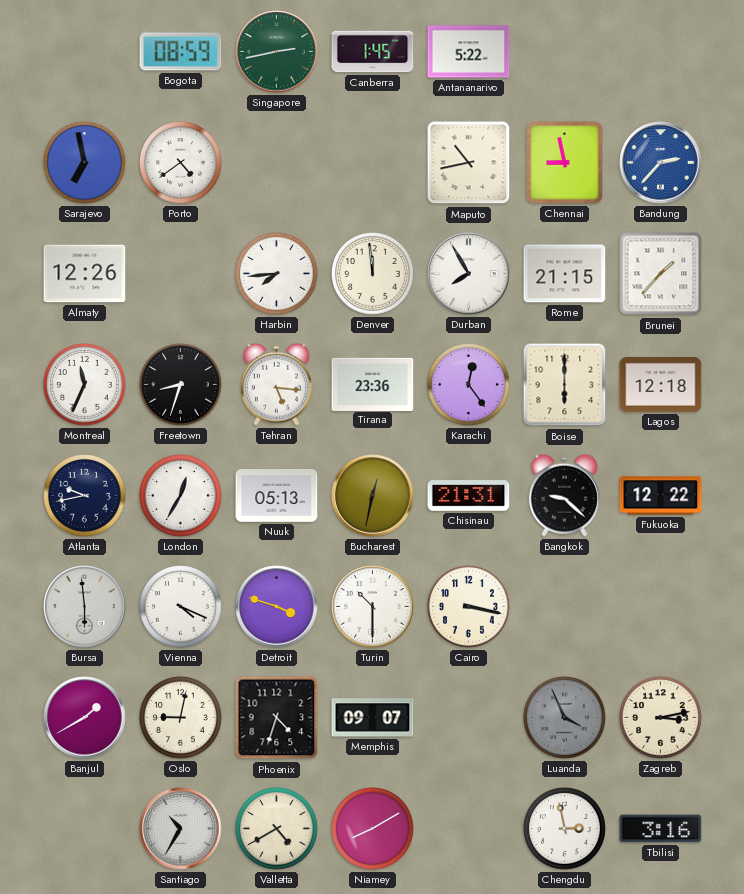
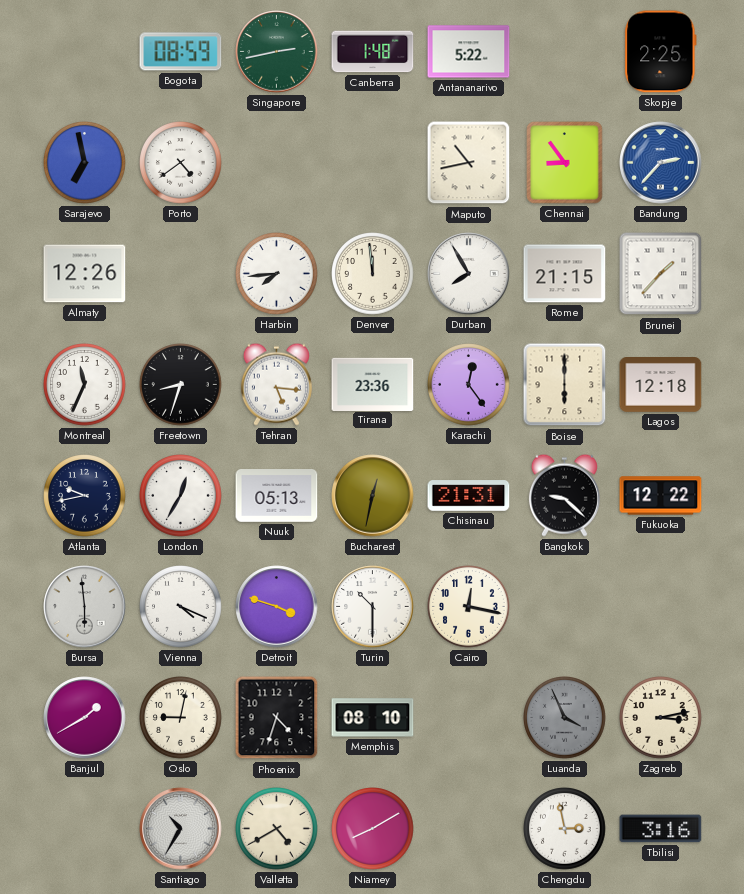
Canberra: 1:45 -> 1:48
Skopje: none -> 2:25
Chennai: 8:58 -> 8:54
Cairo: 3:17 -> 12:17
Memphis: 09:07 -> 08:10
